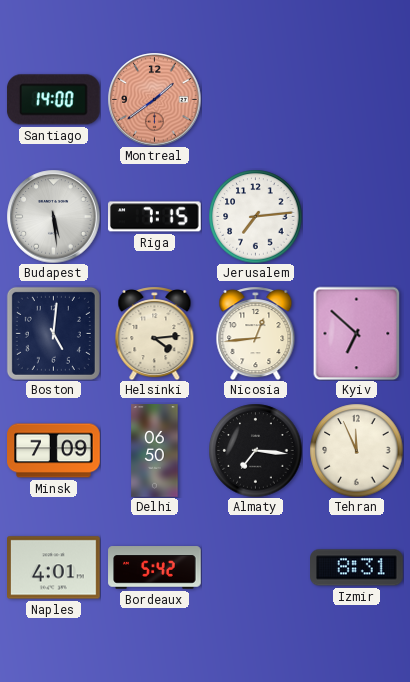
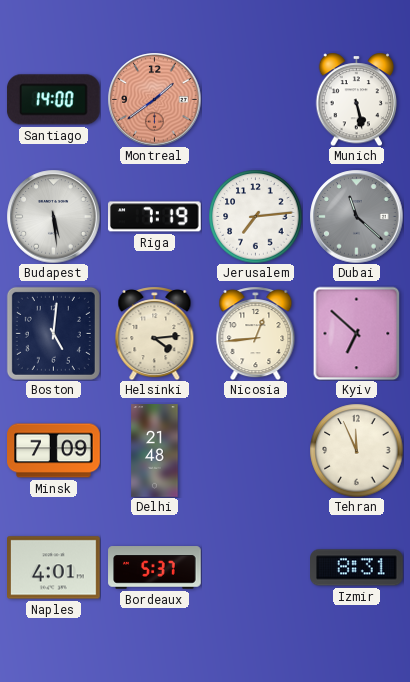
Munich: none -> 5:28
Riga: 7:15 -> 7:19
Dubai: none -> 11:22
Delhi: 06:50 -> 21:48
Almaty: 7:16 -> none
Bordeaux: 5:42 -> 5:37
